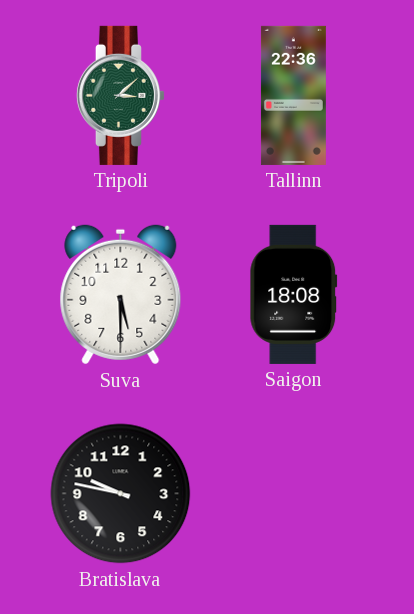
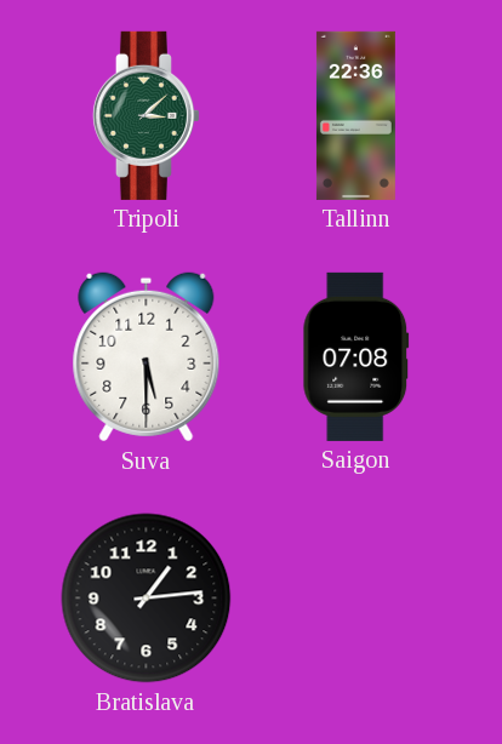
Saigon: 18:08 -> 07:08
Bratislava: 9:47 -> 1:14
